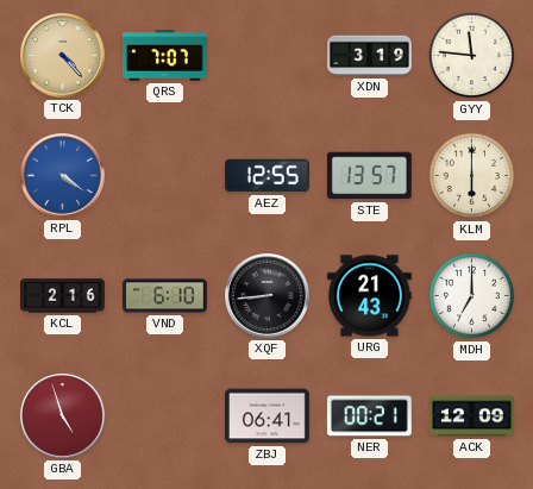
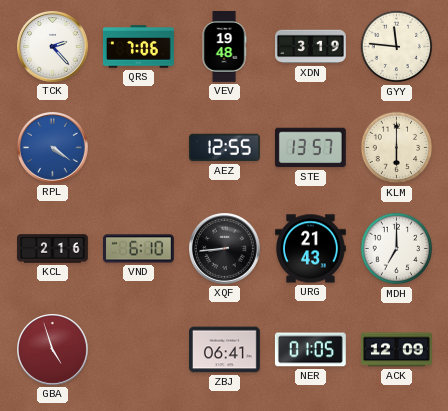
TCK: 4:23 -> 2:23
TCK dial: champagne -> white
QRS: 7:07 -> 7:06
VEV: none -> 19:48
NER: 00:21 -> 01:05
